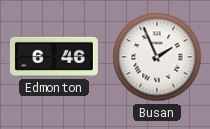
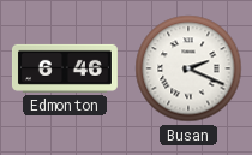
Busan: 1:56 -> 2:19
